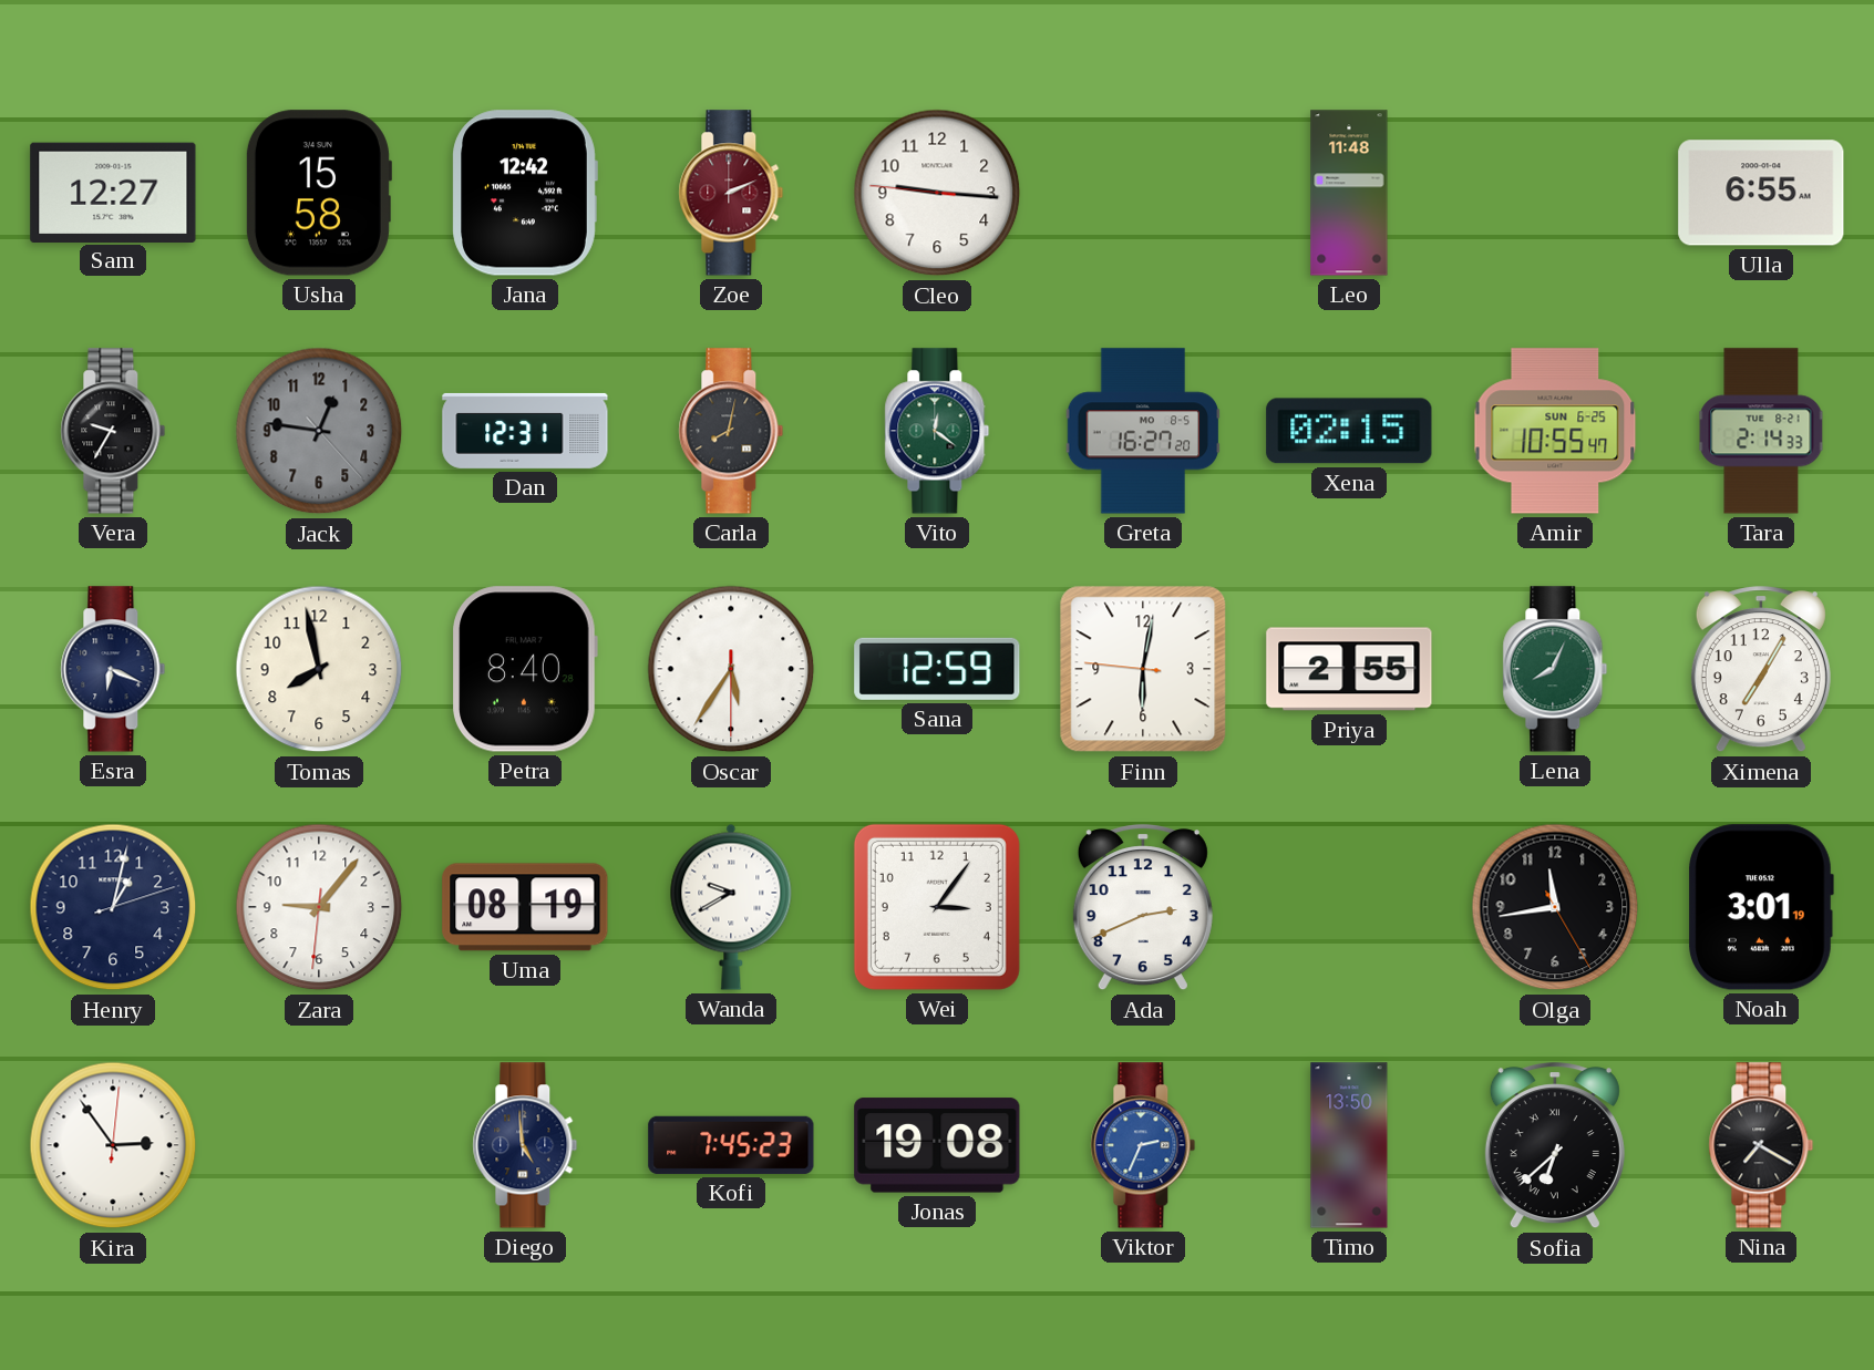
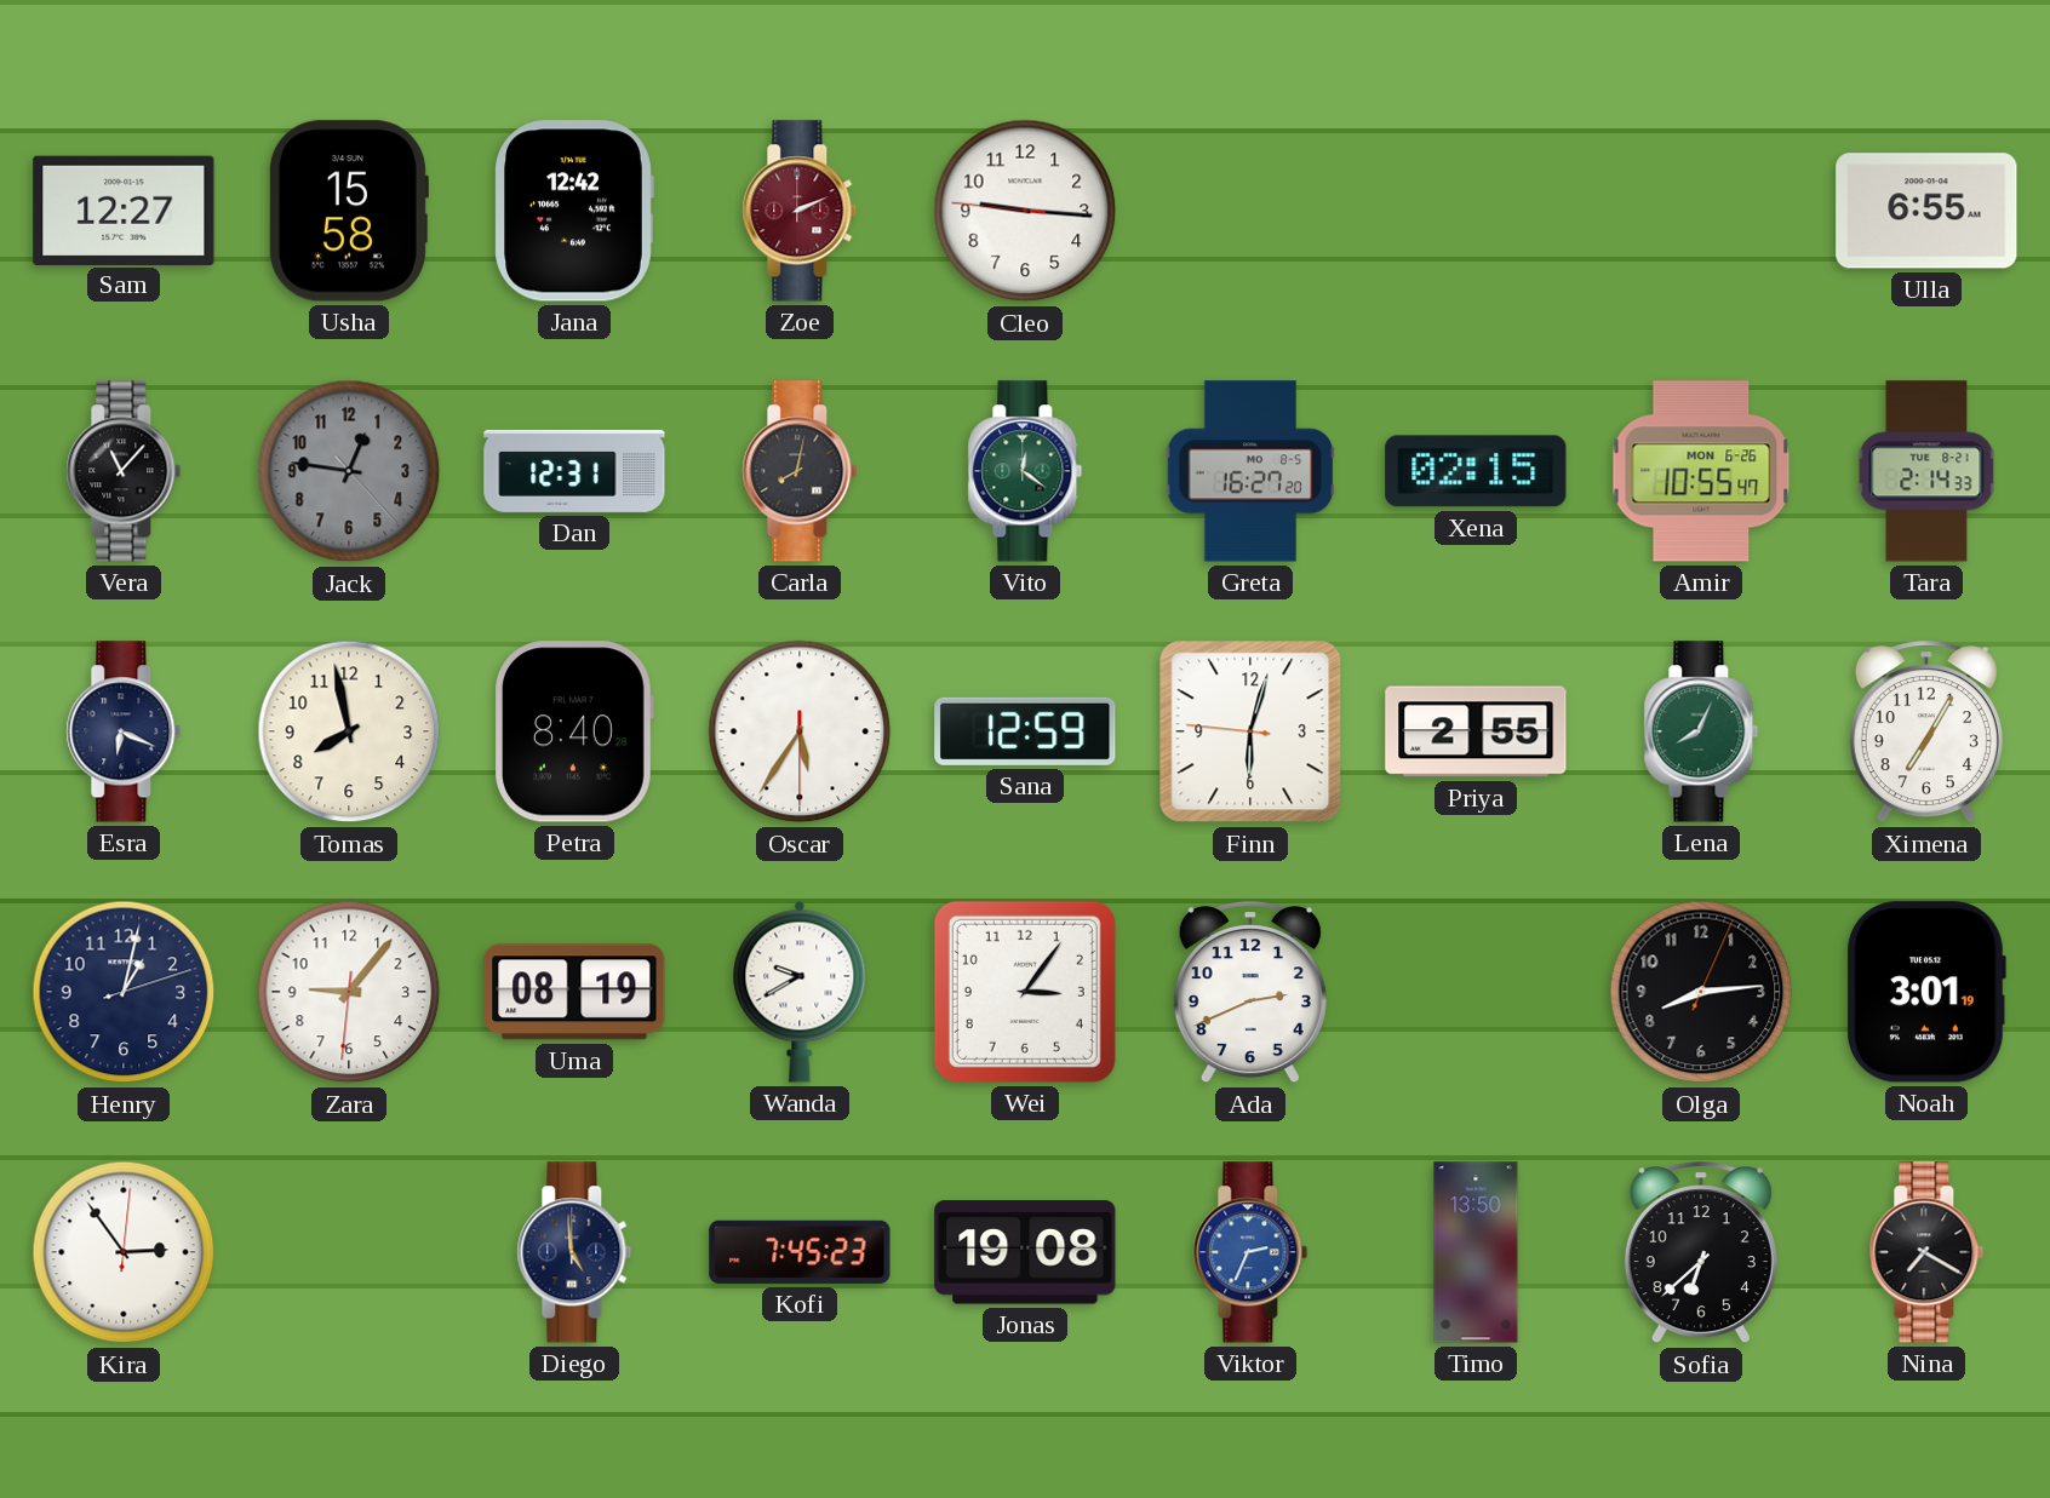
Leo: 11:48 -> none
Vera: 9:35 -> 11:07
Amir date: SUN 6-25 -> MON 6-26
Finn: 6:01 -> 6:02
Olga: 11:43 -> 8:14
Sofia numerals: Roman -> Arabic
